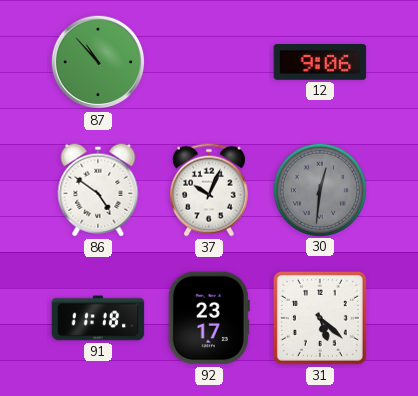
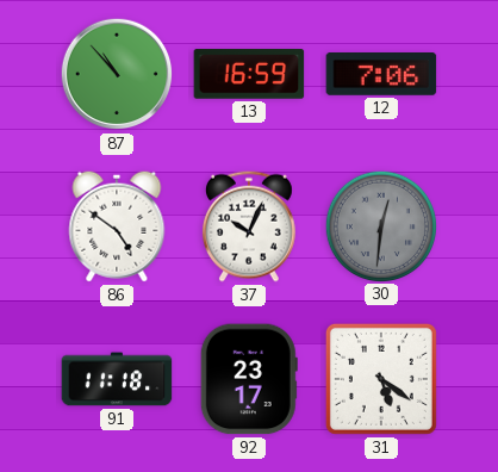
13: none -> 16:59
12: 9:06 -> 7:06
31: 5:22 -> 5:21
